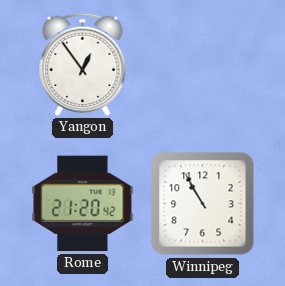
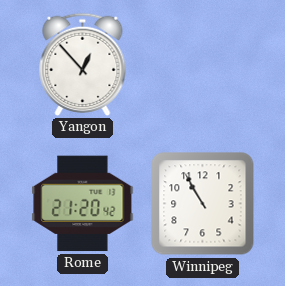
Yangon: 12:54 -> 12:53
